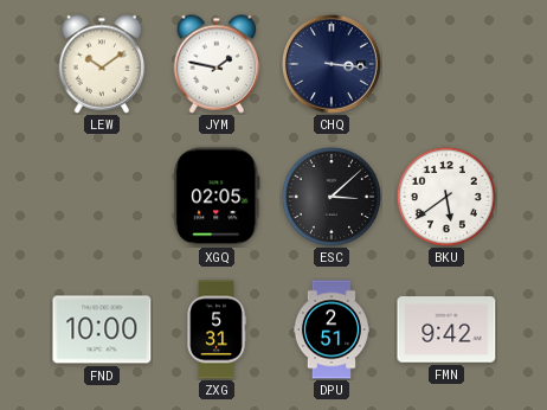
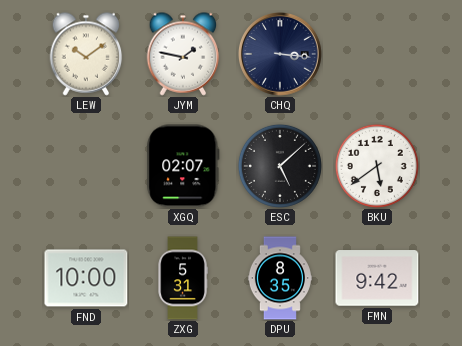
XGQ: 02:05 -> 02:07
ESC: 3:08 -> 5:08
DPU: 2:51 -> 8:35
